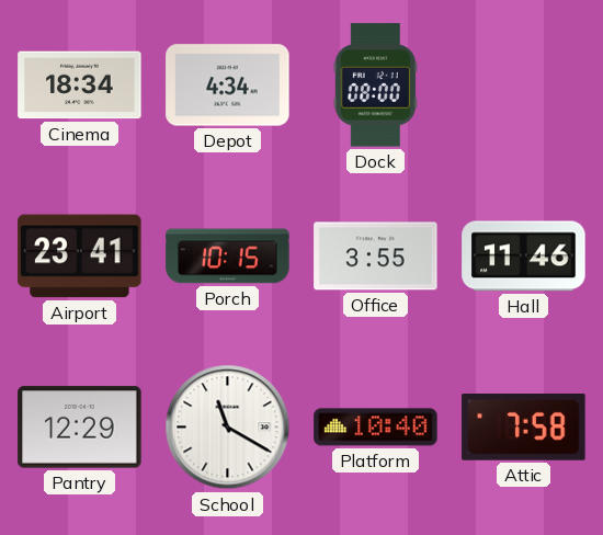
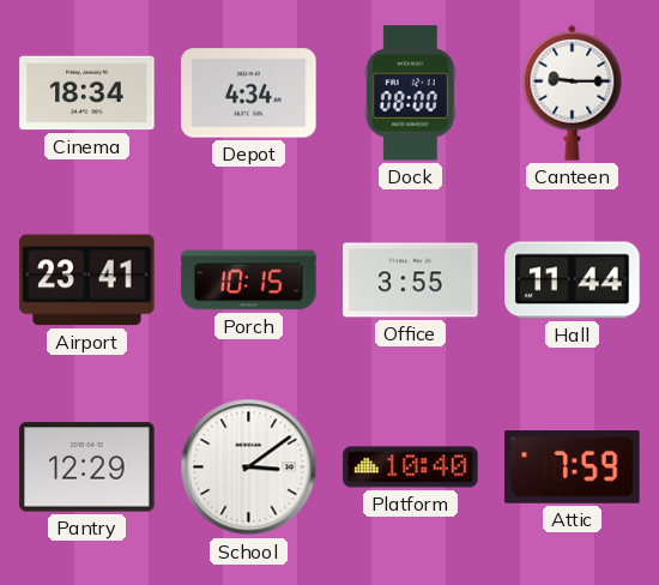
Canteen: none -> 9:15
Hall: 11:46 -> 11:44
School: 11:20 -> 3:09
Attic: 7:58 -> 7:59
